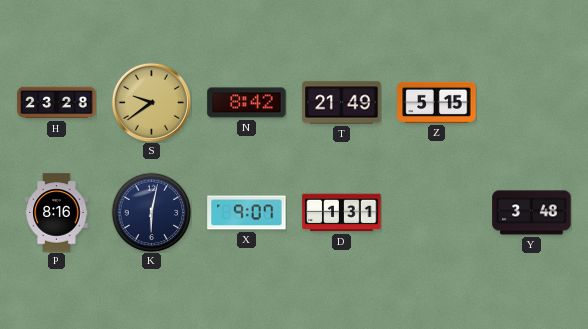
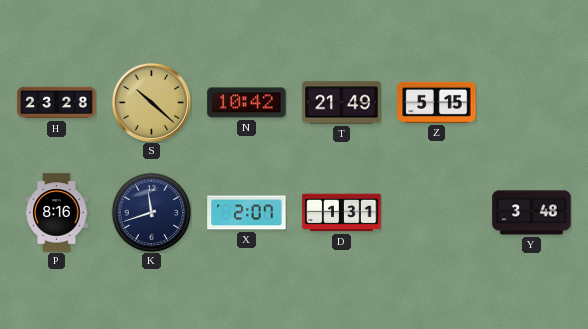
S: 9:39 -> 10:22
N: 8:42 -> 10:42
K: 6:02 -> 11:42
X: 9:07 -> 2:07
